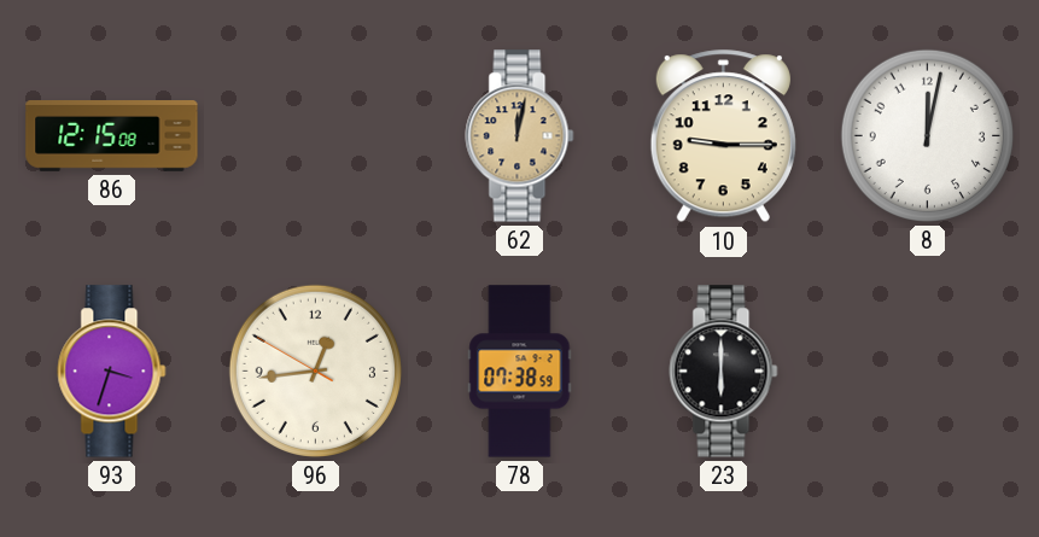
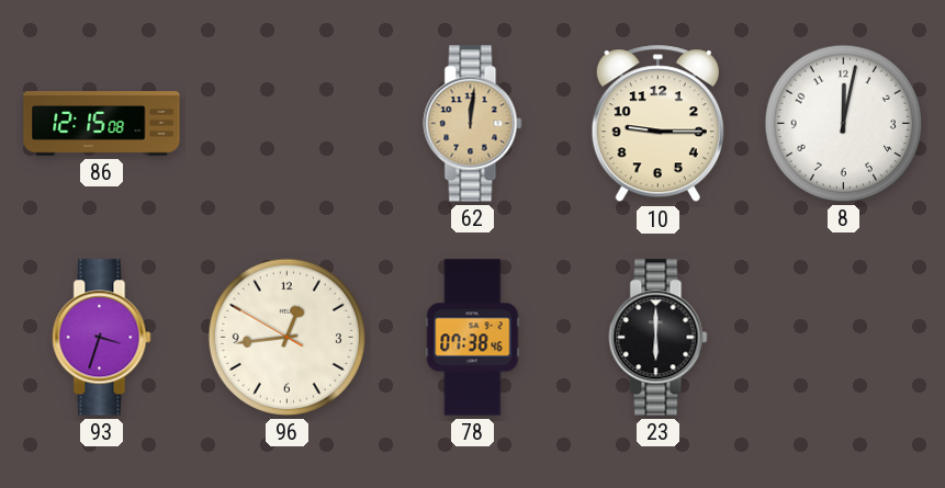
62: 12:02 -> 12:01
78: 07:38:59 -> 07:38:46
